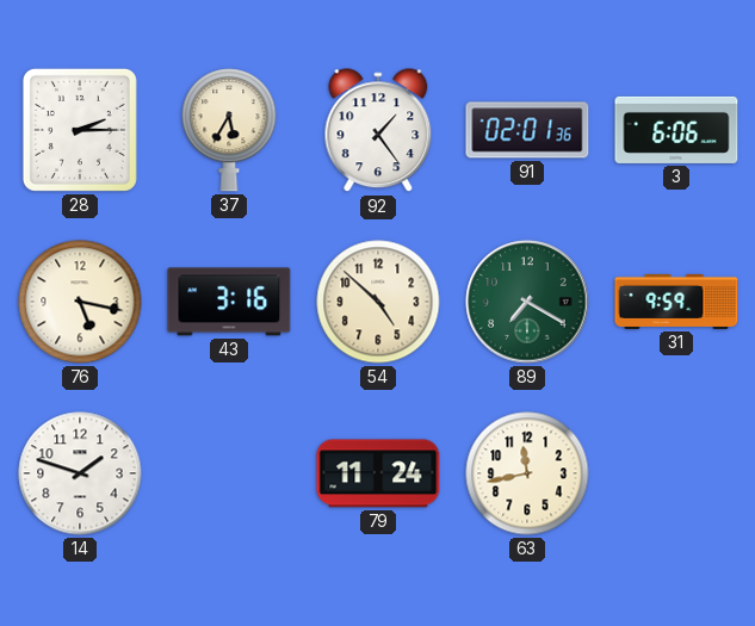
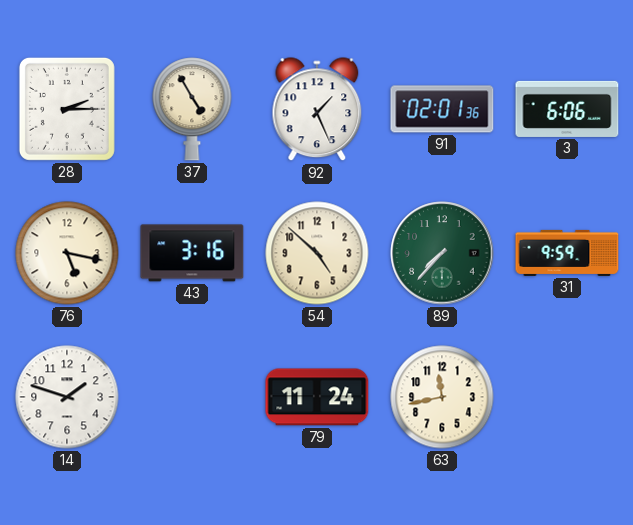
37: 5:35 -> 4:55
92: 1:24 -> 1:26
89: 7:20 -> 7:37
